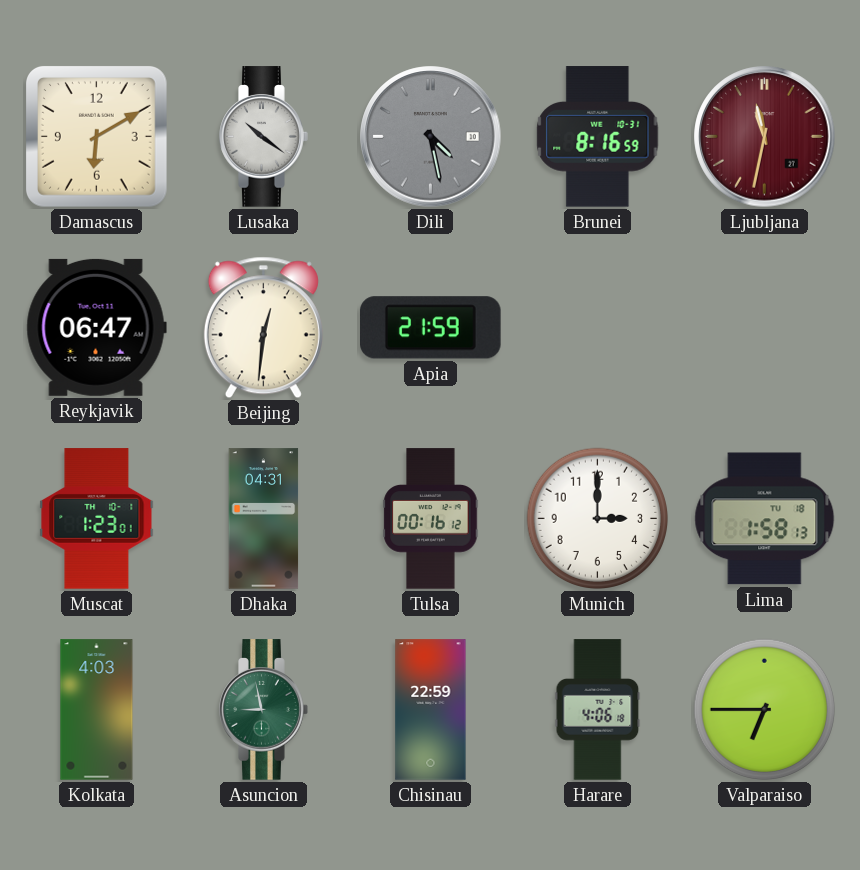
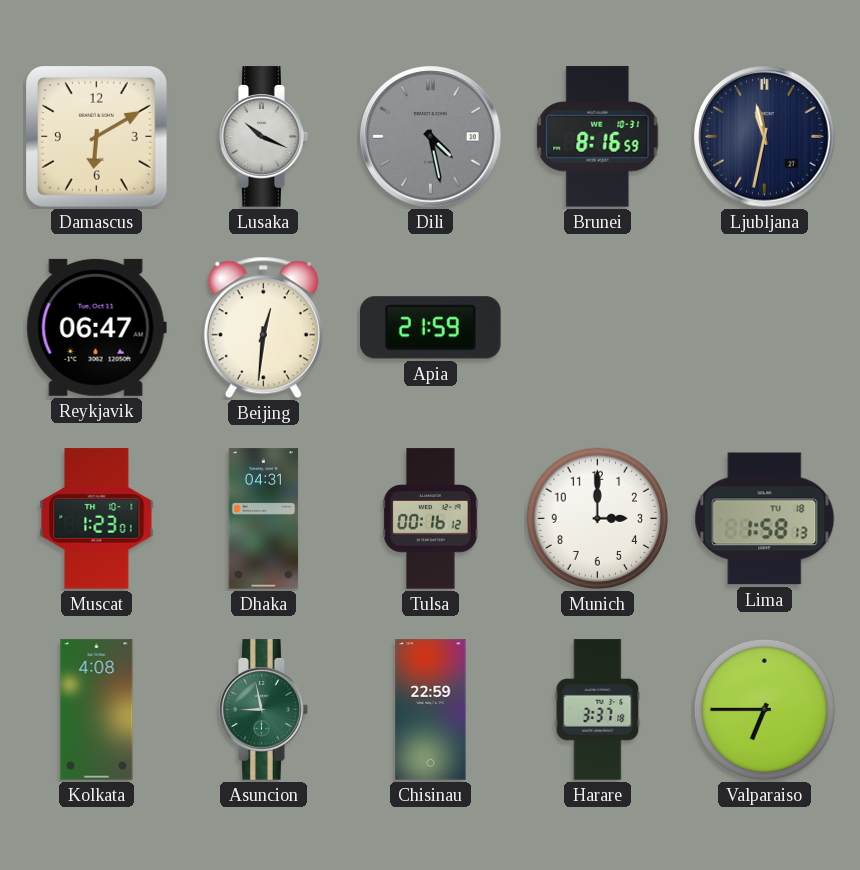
Lusaka: 10:21 -> 10:19
Ljubljana dial: burgundy -> navy
Kolkata: 4:03 -> 4:08
Harare: 4:06 -> 3:37
